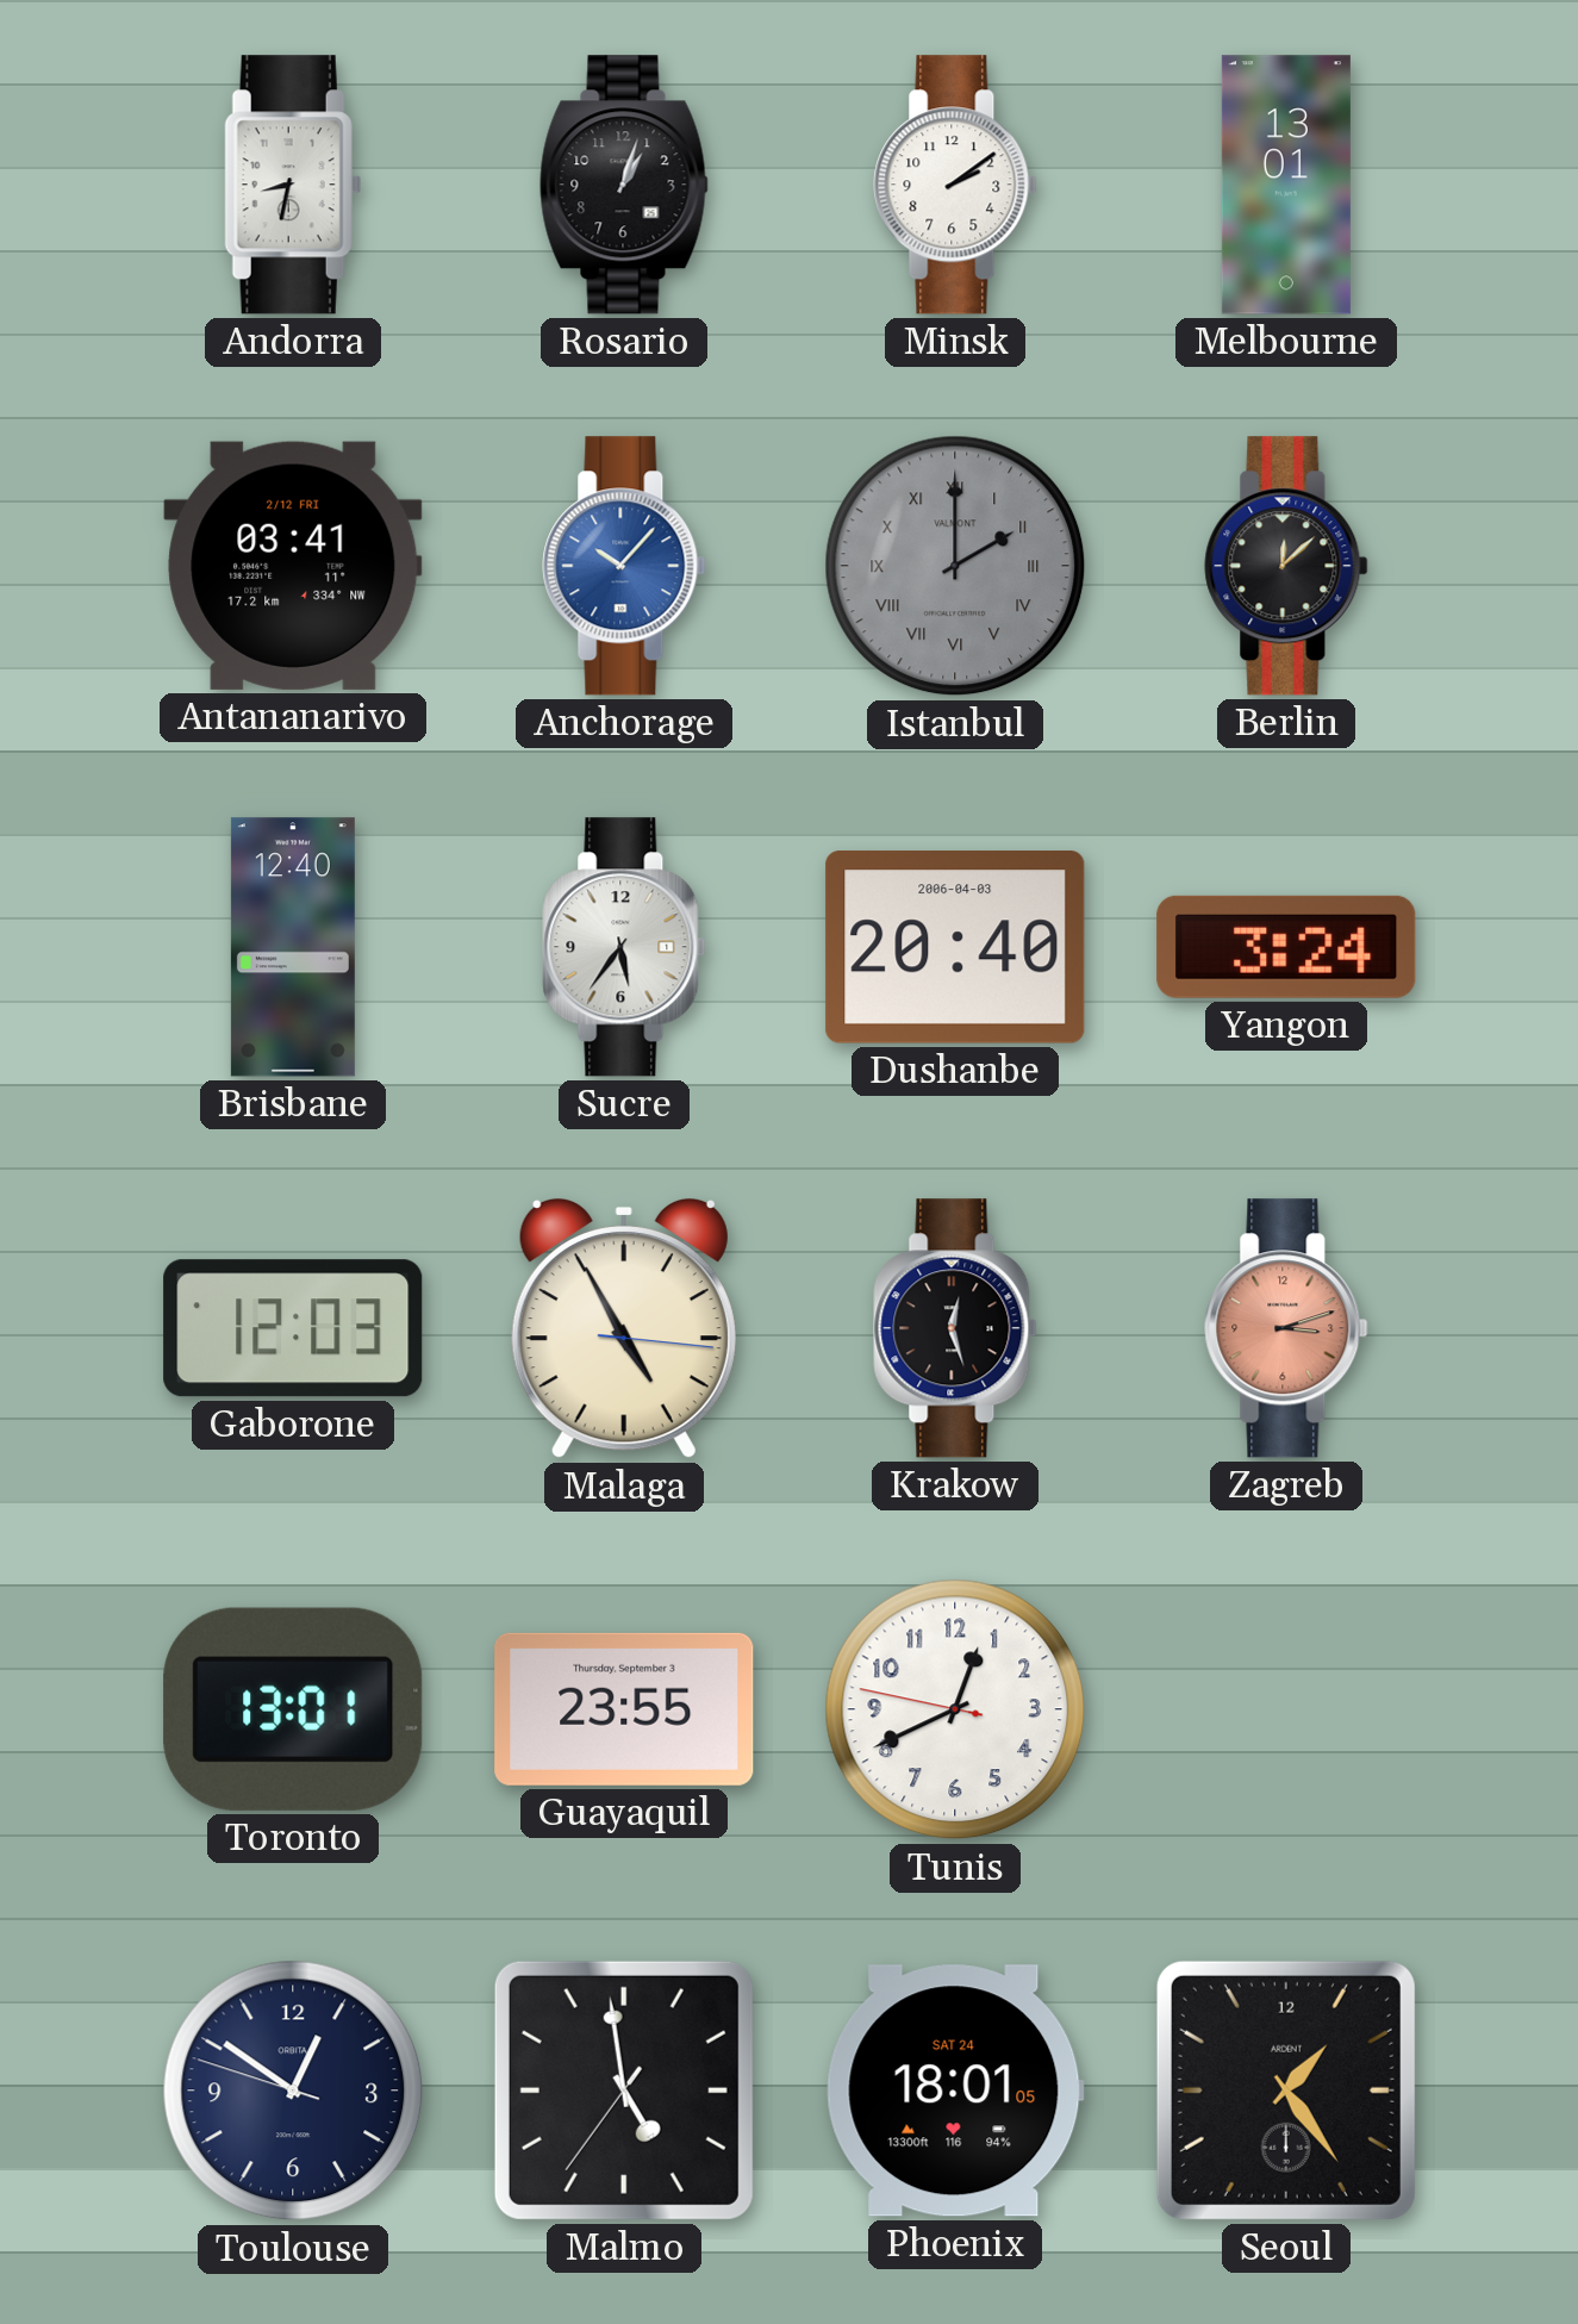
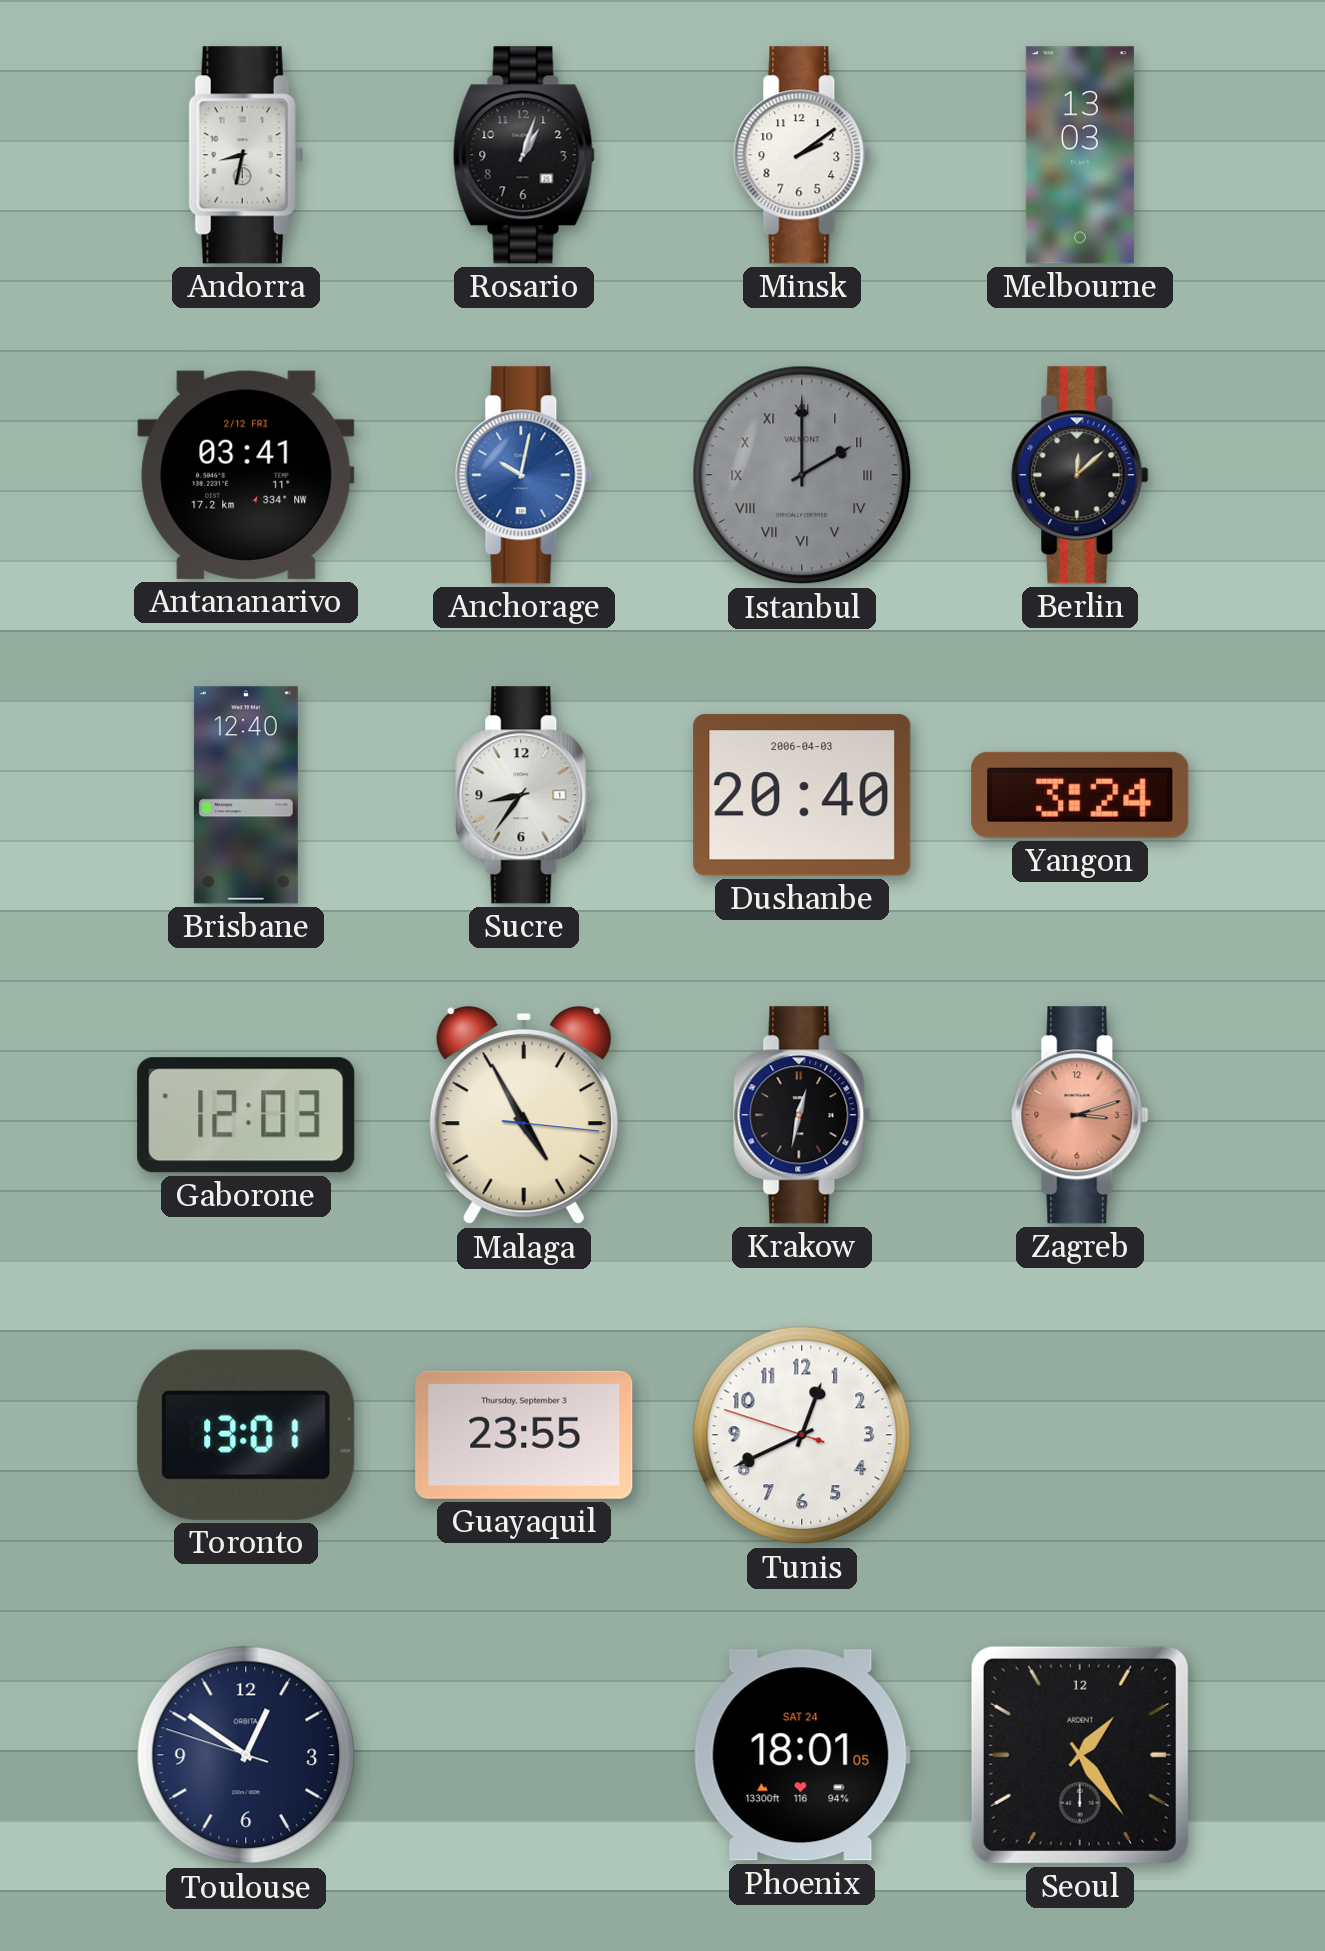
Melbourne: 13:01 -> 13:03
Anchorage: 10:07 -> 10:02
Sucre: 5:36 -> 8:36
Krakow: 12:27 -> 12:32
Tunis: 12:40:47 -> 12:40:48
Malmo: 4:58 -> none
